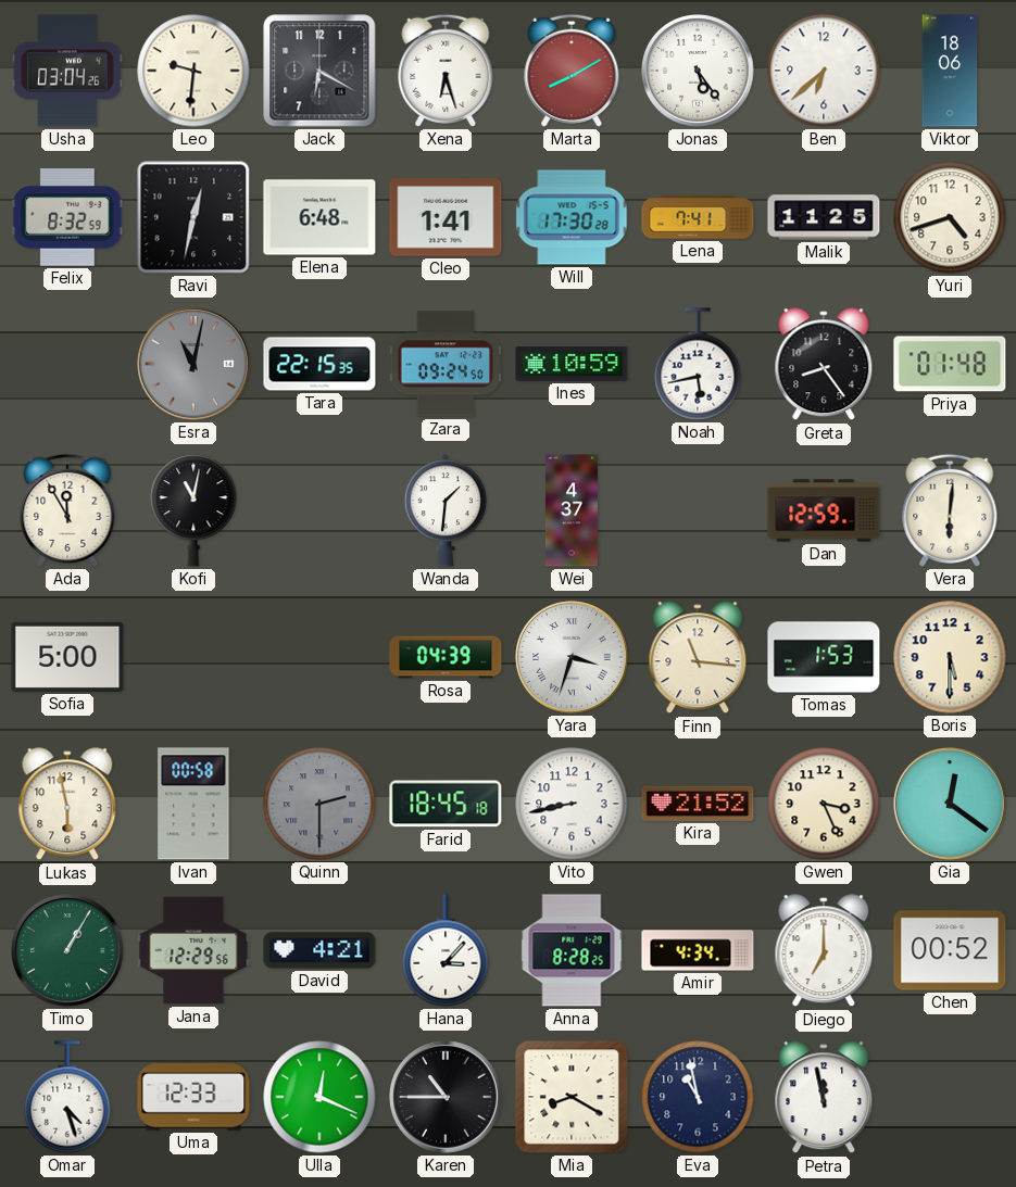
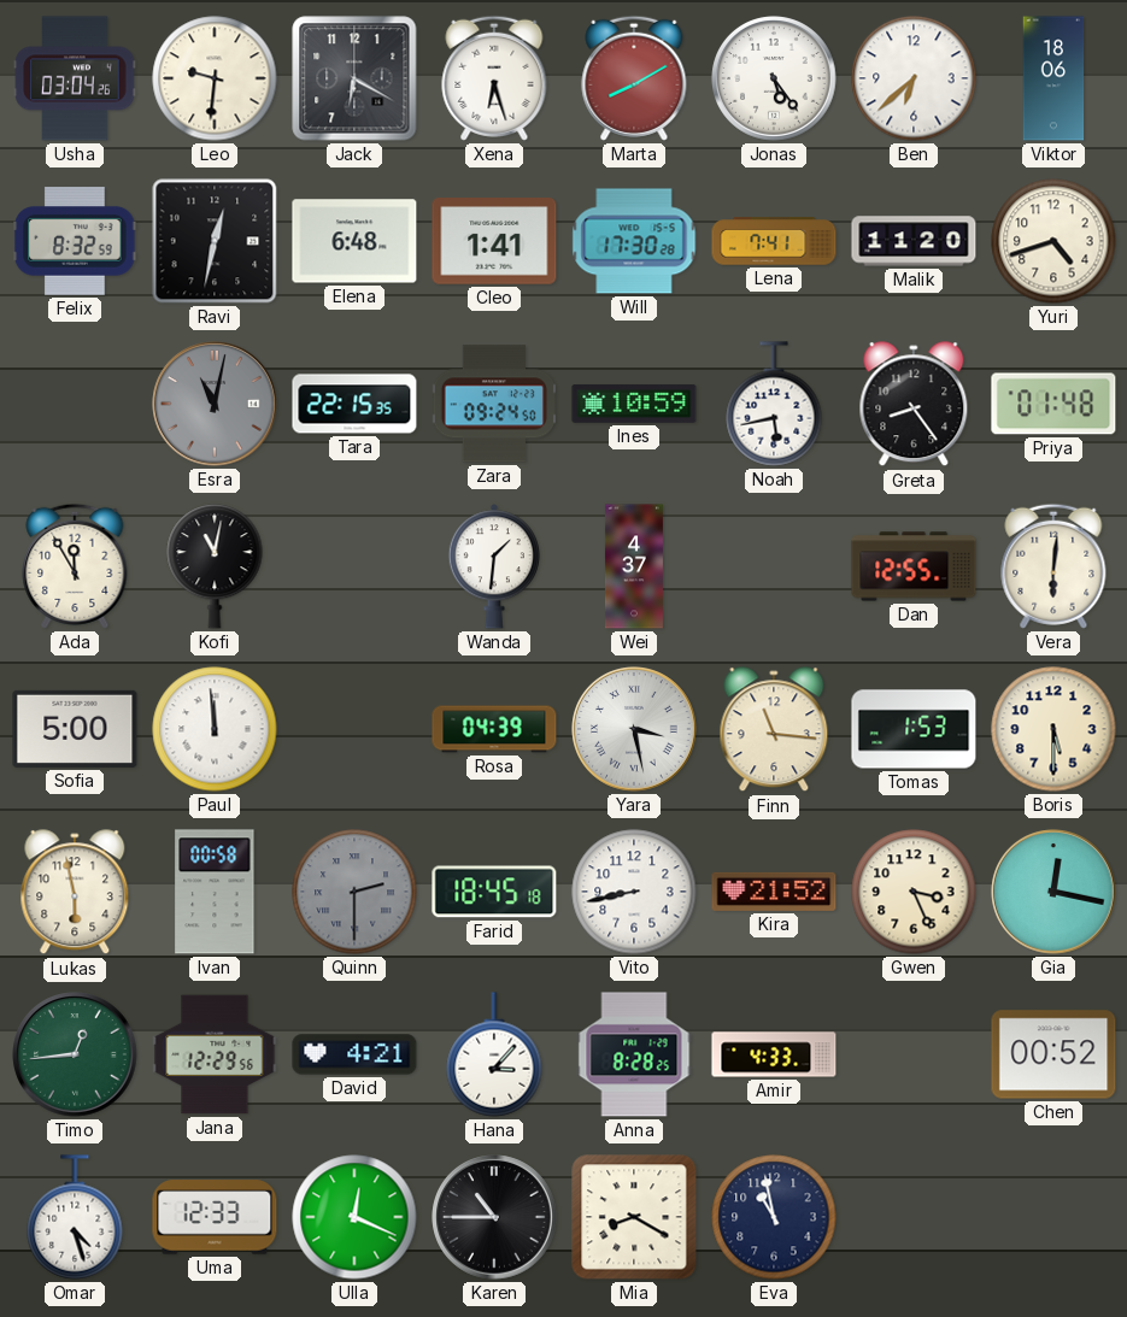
Malik: 11:25 -> 11:20
Dan: 12:59 -> 12:55
Paul: none -> 11:59
Yara: 3:33 -> 3:28
Gia: 12:21 -> 12:17
Timo: 1:05 -> 12:44
Amir: 4:34 -> 4:33
Diego: 7:00 -> none
Petra: 11:58 -> none
